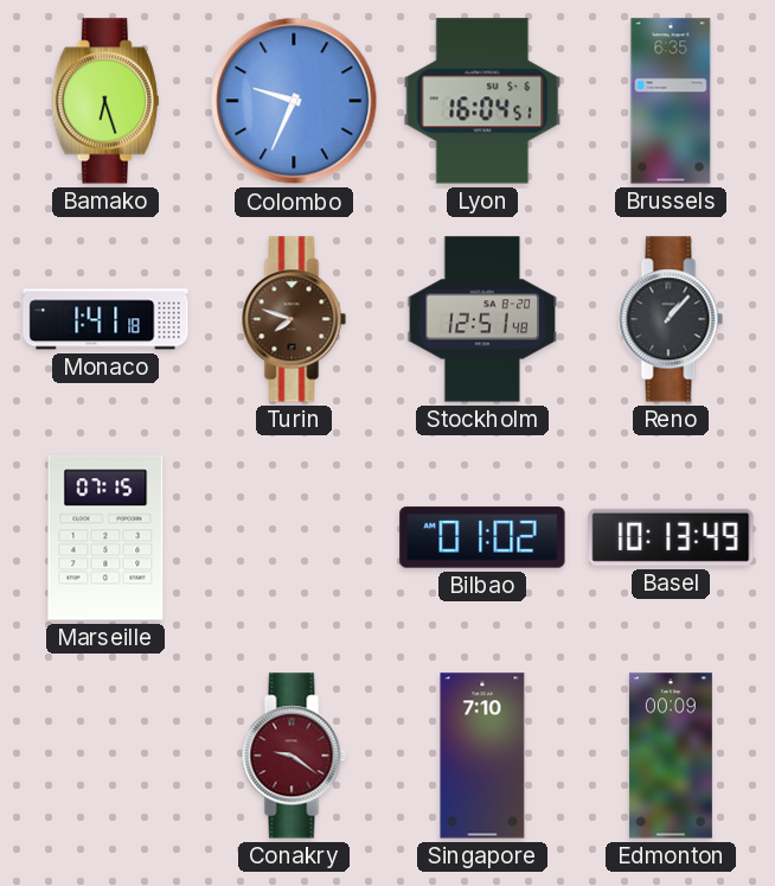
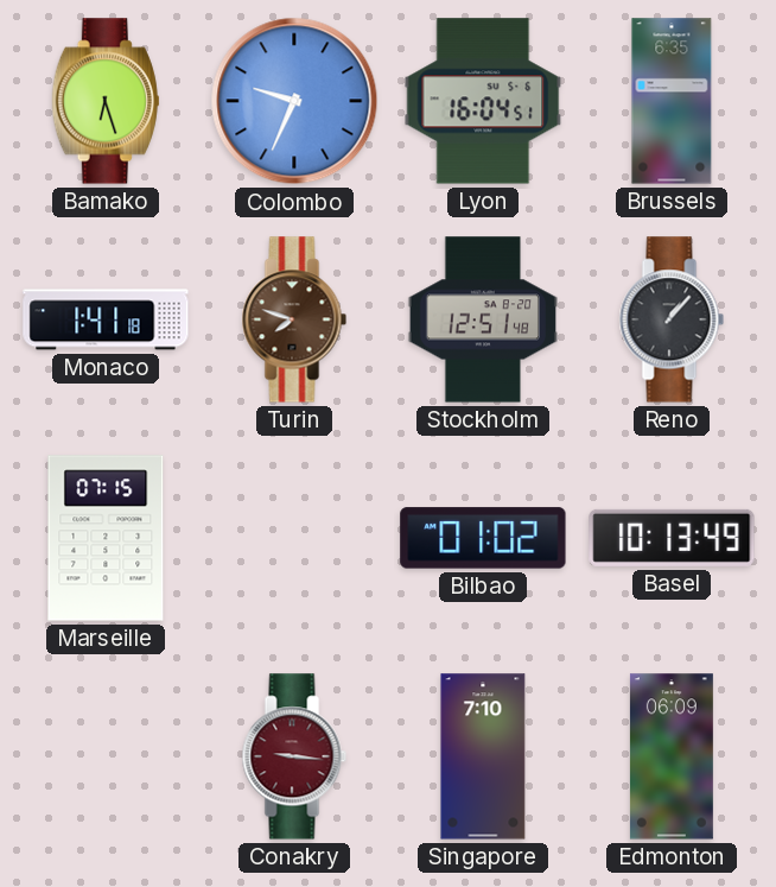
Conakry: 9:21 -> 9:16
Edmonton: 00:09 -> 06:09
